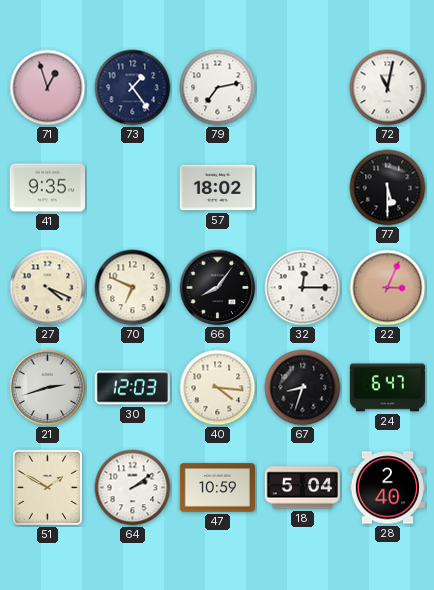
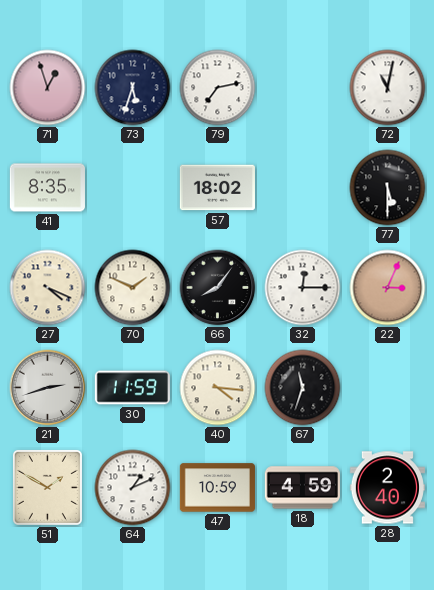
73: 1:24 -> 5:33
41: 9:35 -> 8:35
70: 6:49 -> 1:49
30: 12:03 -> 11:59
67: 8:33 -> 11:33
24: 6:47 -> none
64: 2:09 -> 1:11
18: 5:04 -> 4:59
